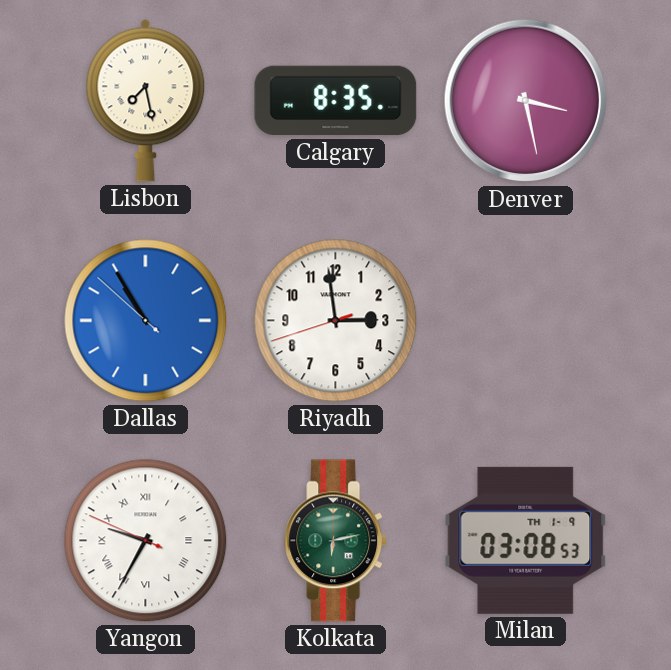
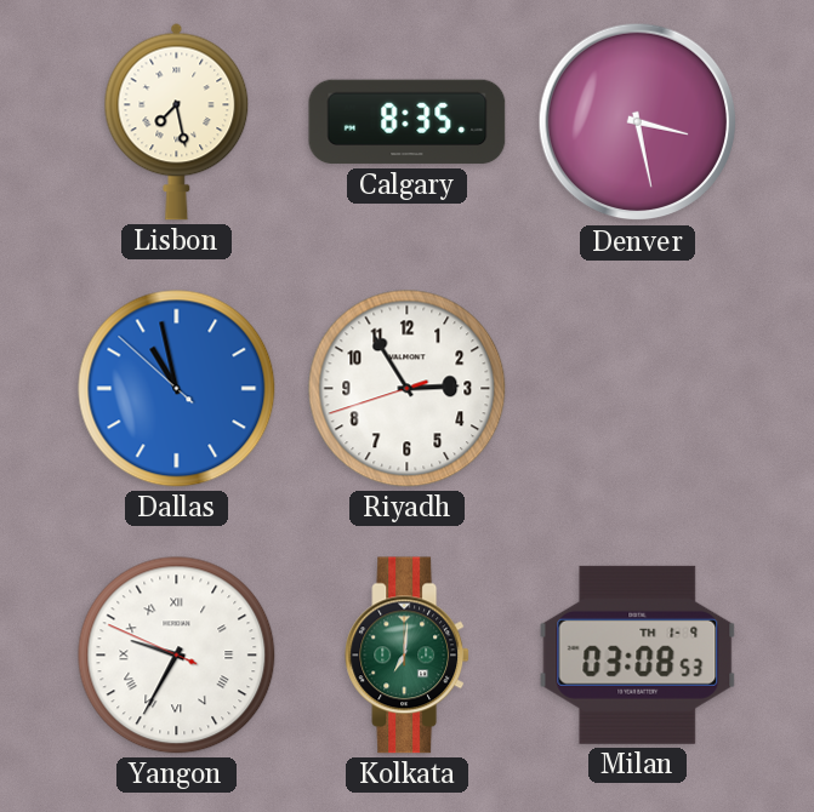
Dallas: 10:54 -> 10:57
Riyadh: 2:58 -> 2:54
Kolkata: 6:13 -> 7:01
